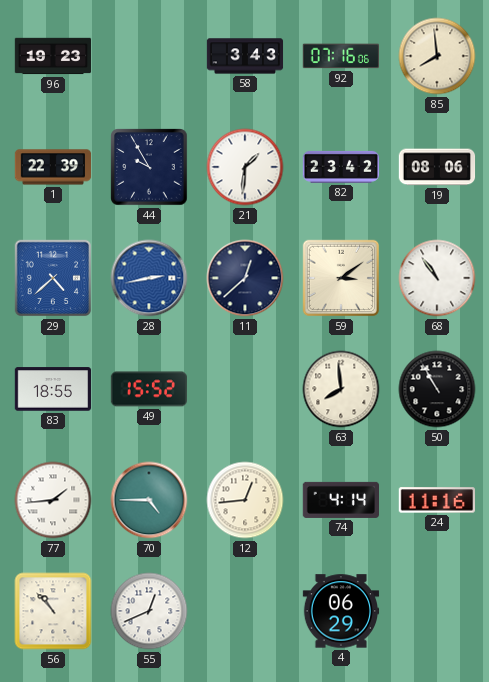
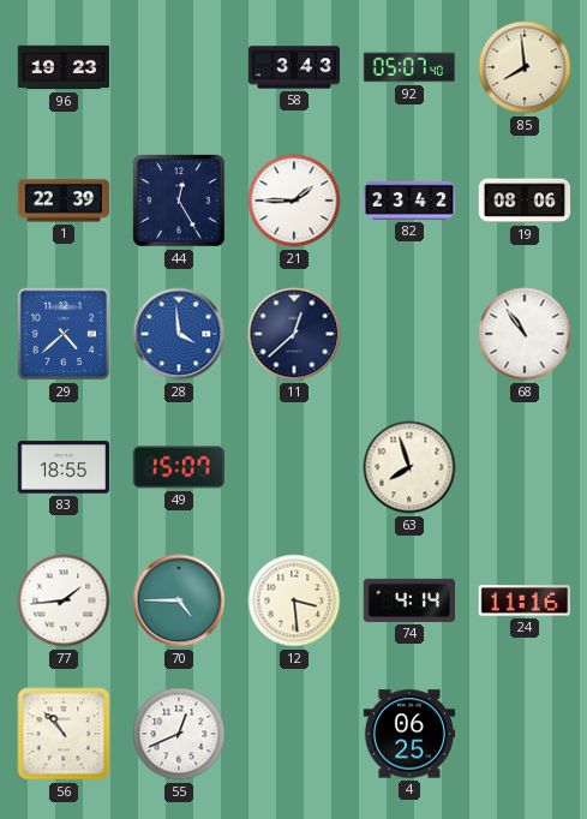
92: 07:16 -> 05:07
44: 9:55 -> 12:25
21: 1:31 -> 1:45
28: 2:43 -> 3:59
59: 3:09 -> none
49: 15:52 -> 15:07
63: 7:59 -> 7:57
50: 10:55 -> none
12: 12:44 -> 3:29
4: 06:29 -> 06:25
